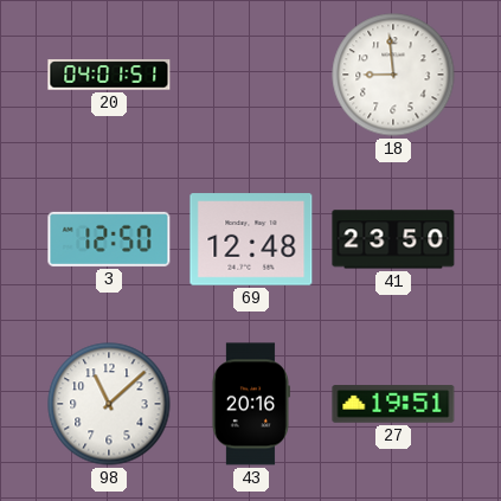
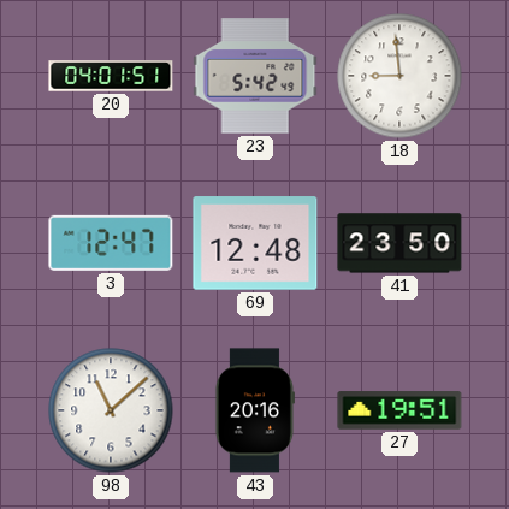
23: none -> 5:42
3: 12:50 -> 12:47
